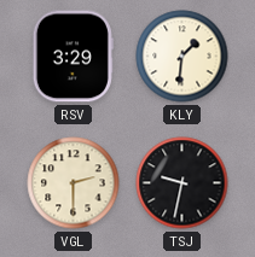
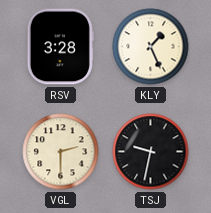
RSV: 3:29 -> 3:28
KLY: 1:31 -> 1:26
